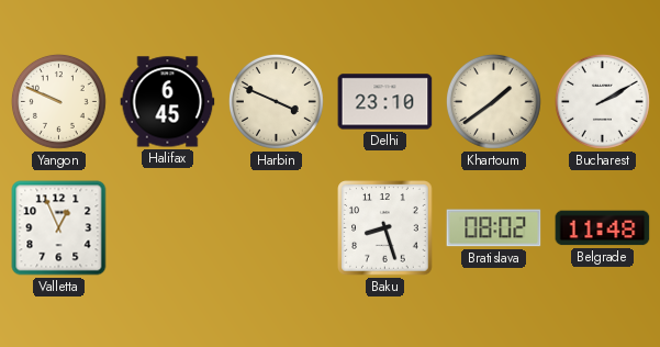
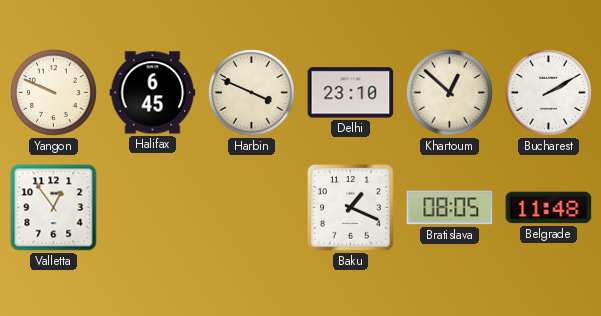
Khartoum: 1:39 -> 12:52
Valletta: 12:56 -> 12:54
Baku: 8:27 -> 1:19
Bratislava: 08:02 -> 08:05
